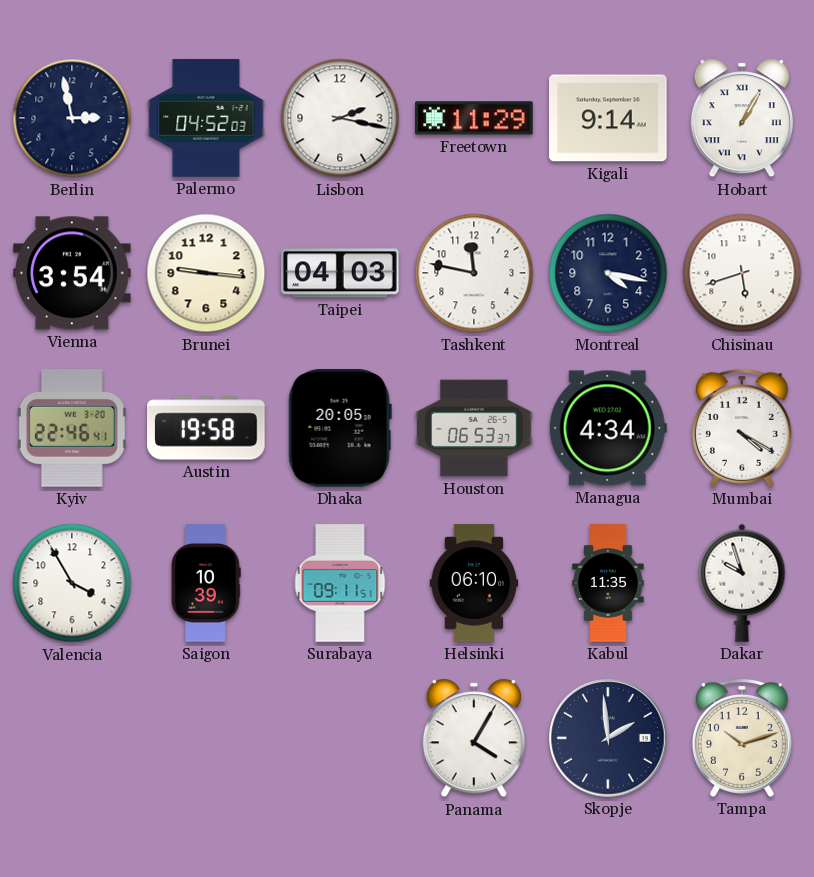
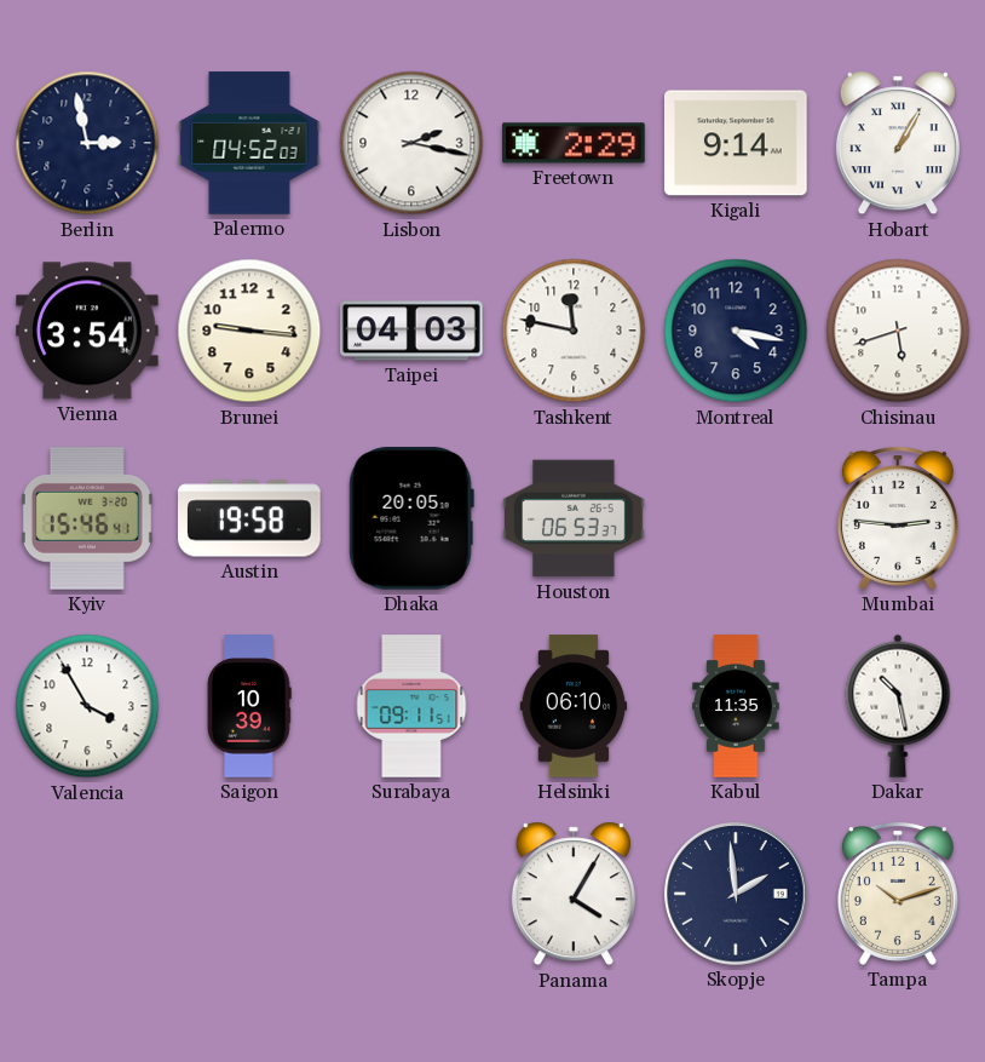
Freetown: 11:29 -> 2:29
Kyiv: 22:46 -> 15:46
Managua: 4:34 -> none
Mumbai: 4:20 -> 2:46
Dakar: 9:57 -> 10:28
